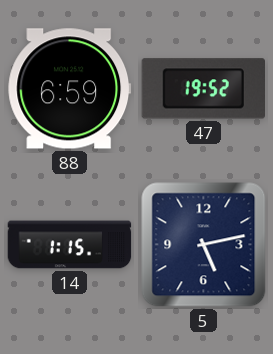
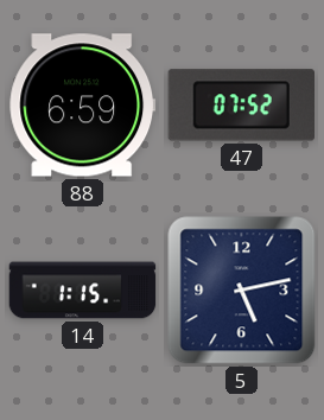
47: 19:52 -> 07:52
